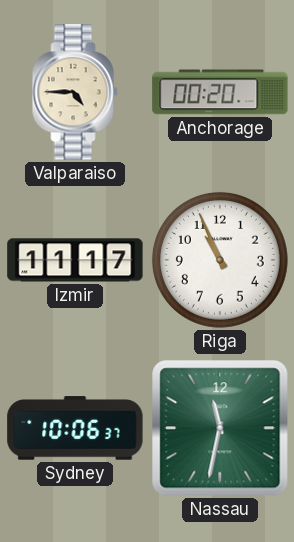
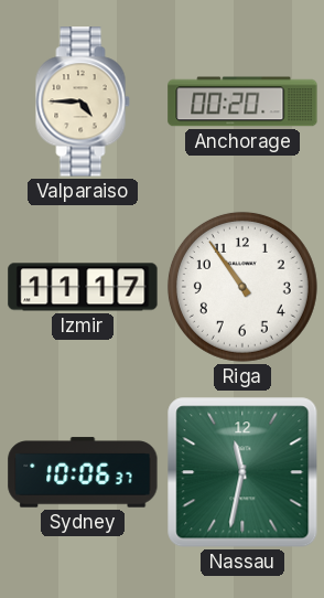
Riga: 10:56 -> 10:54
